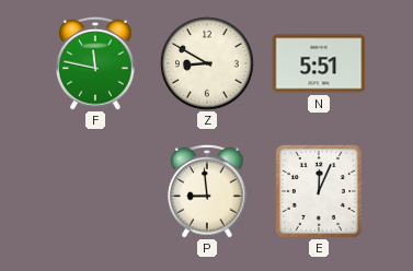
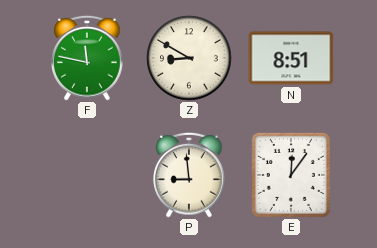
N: 5:51 -> 8:51
E: 12:04 -> 12:06
